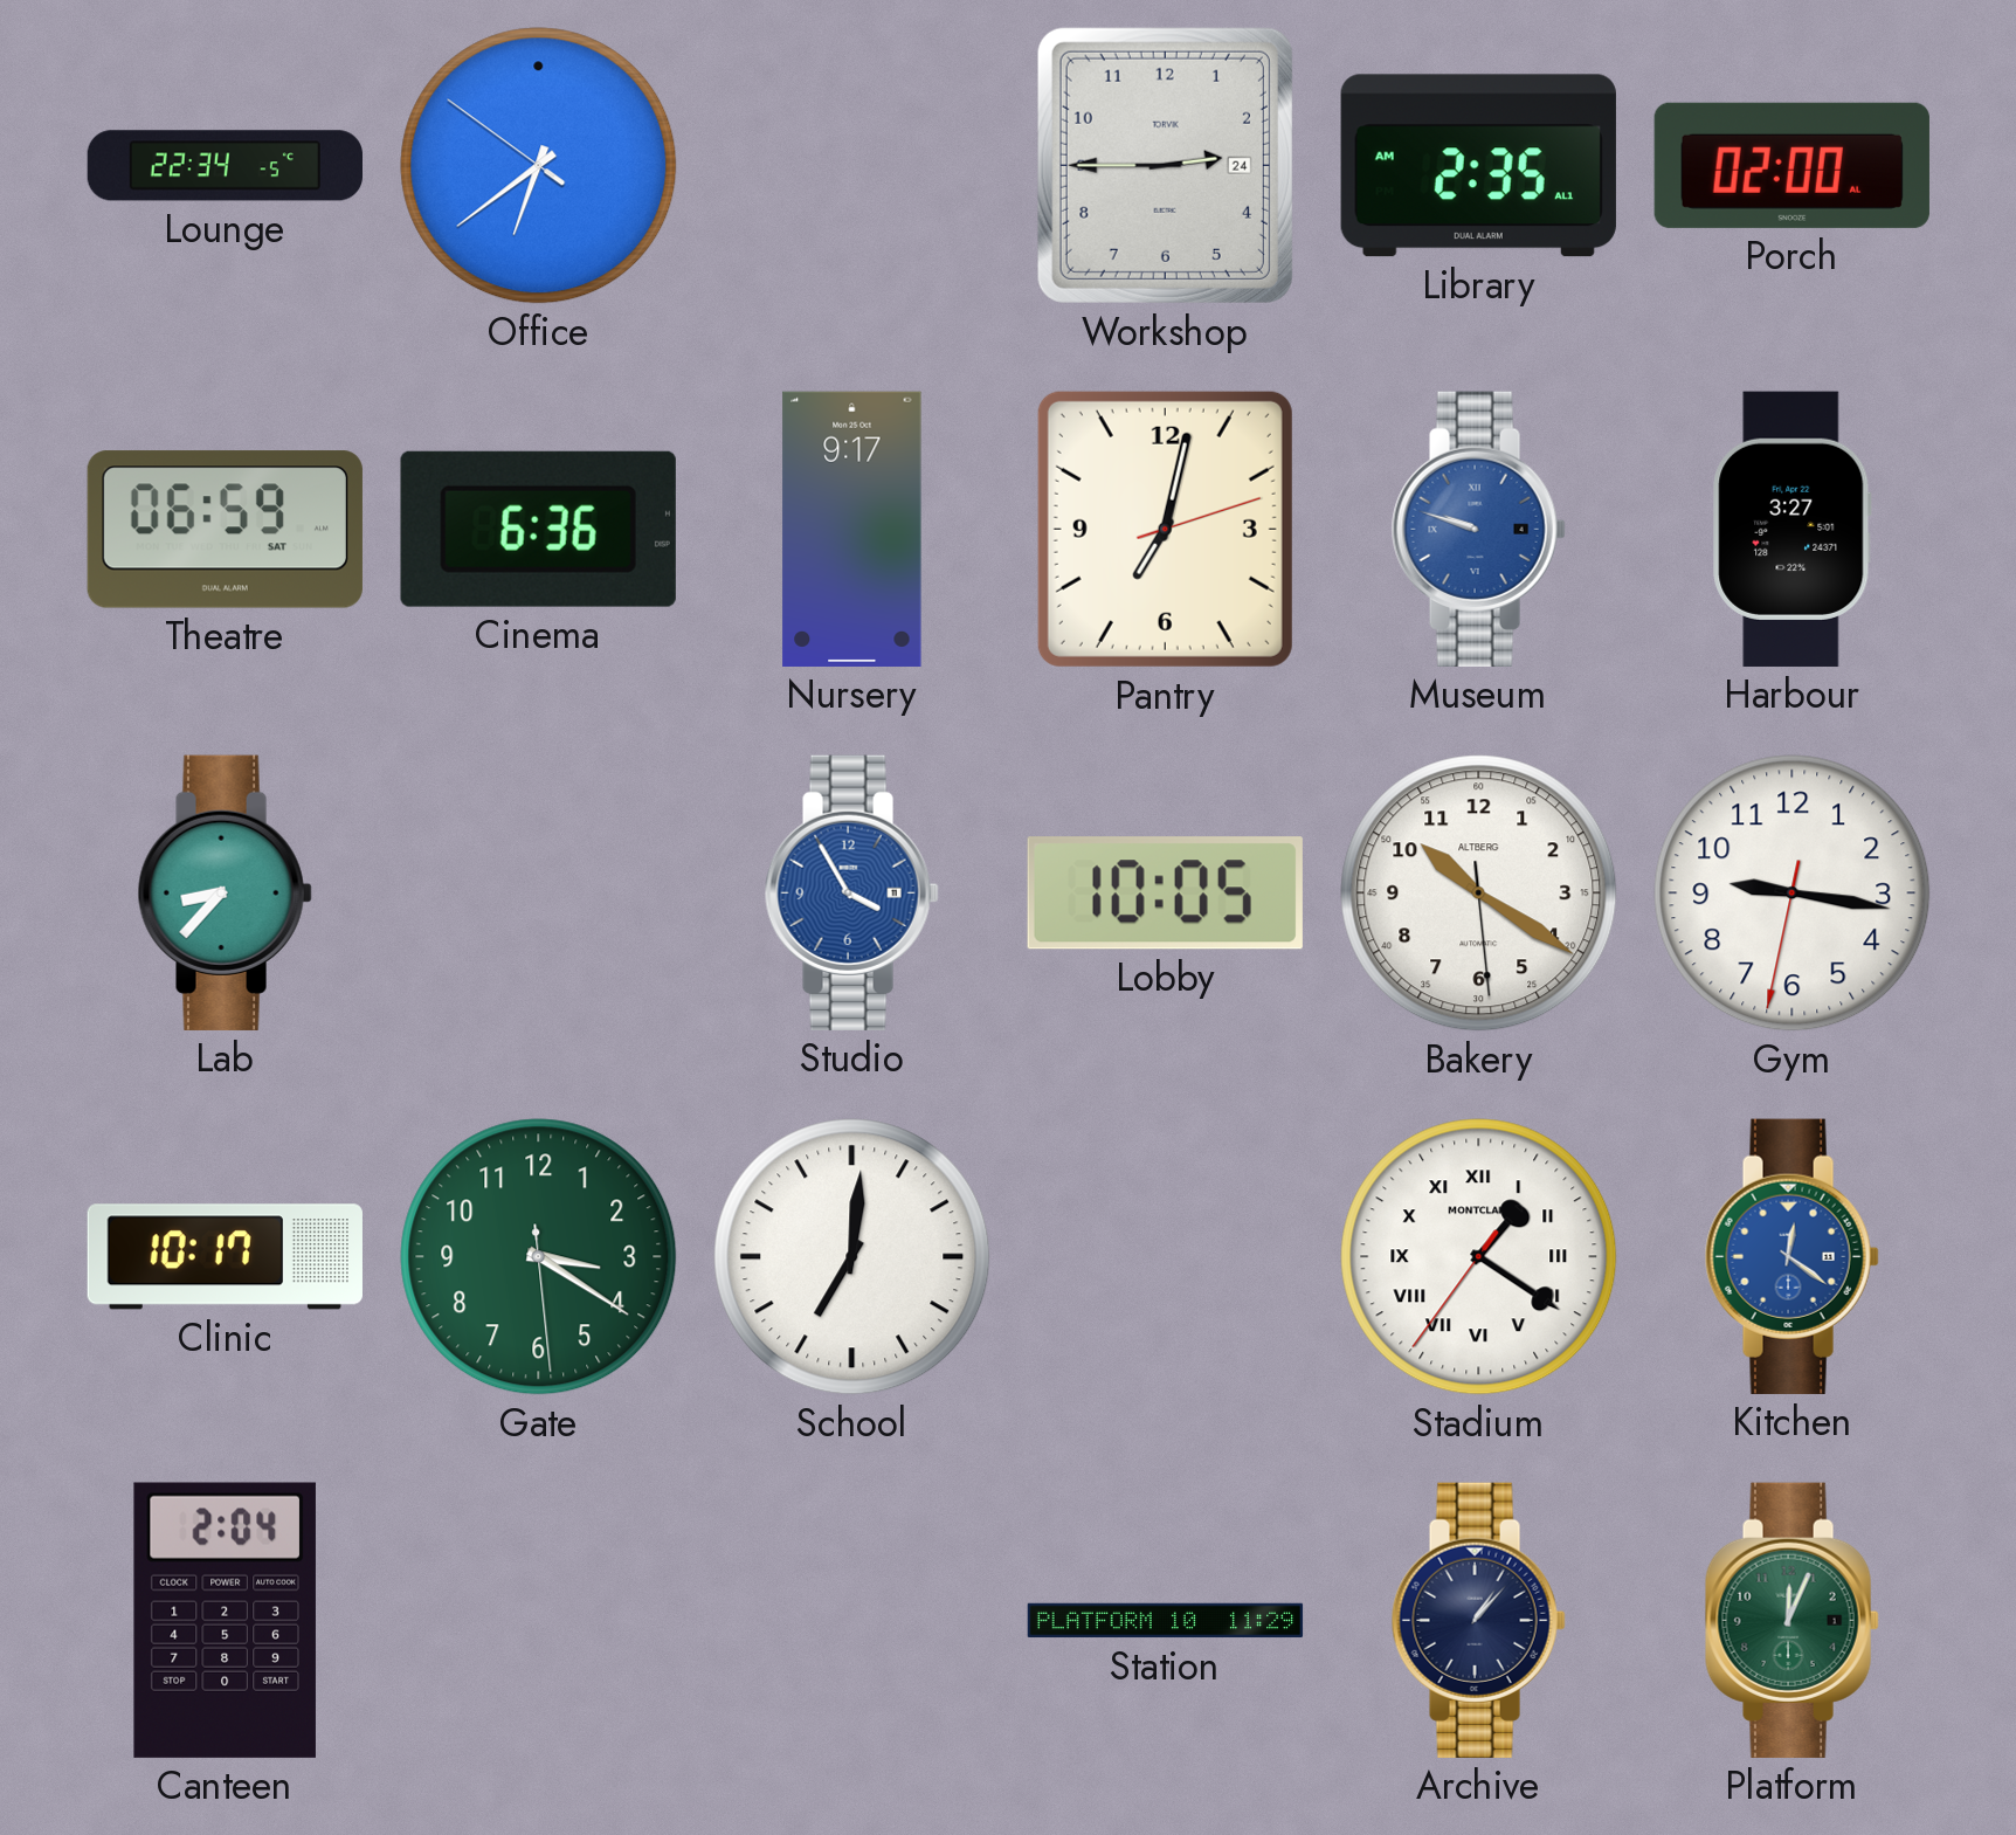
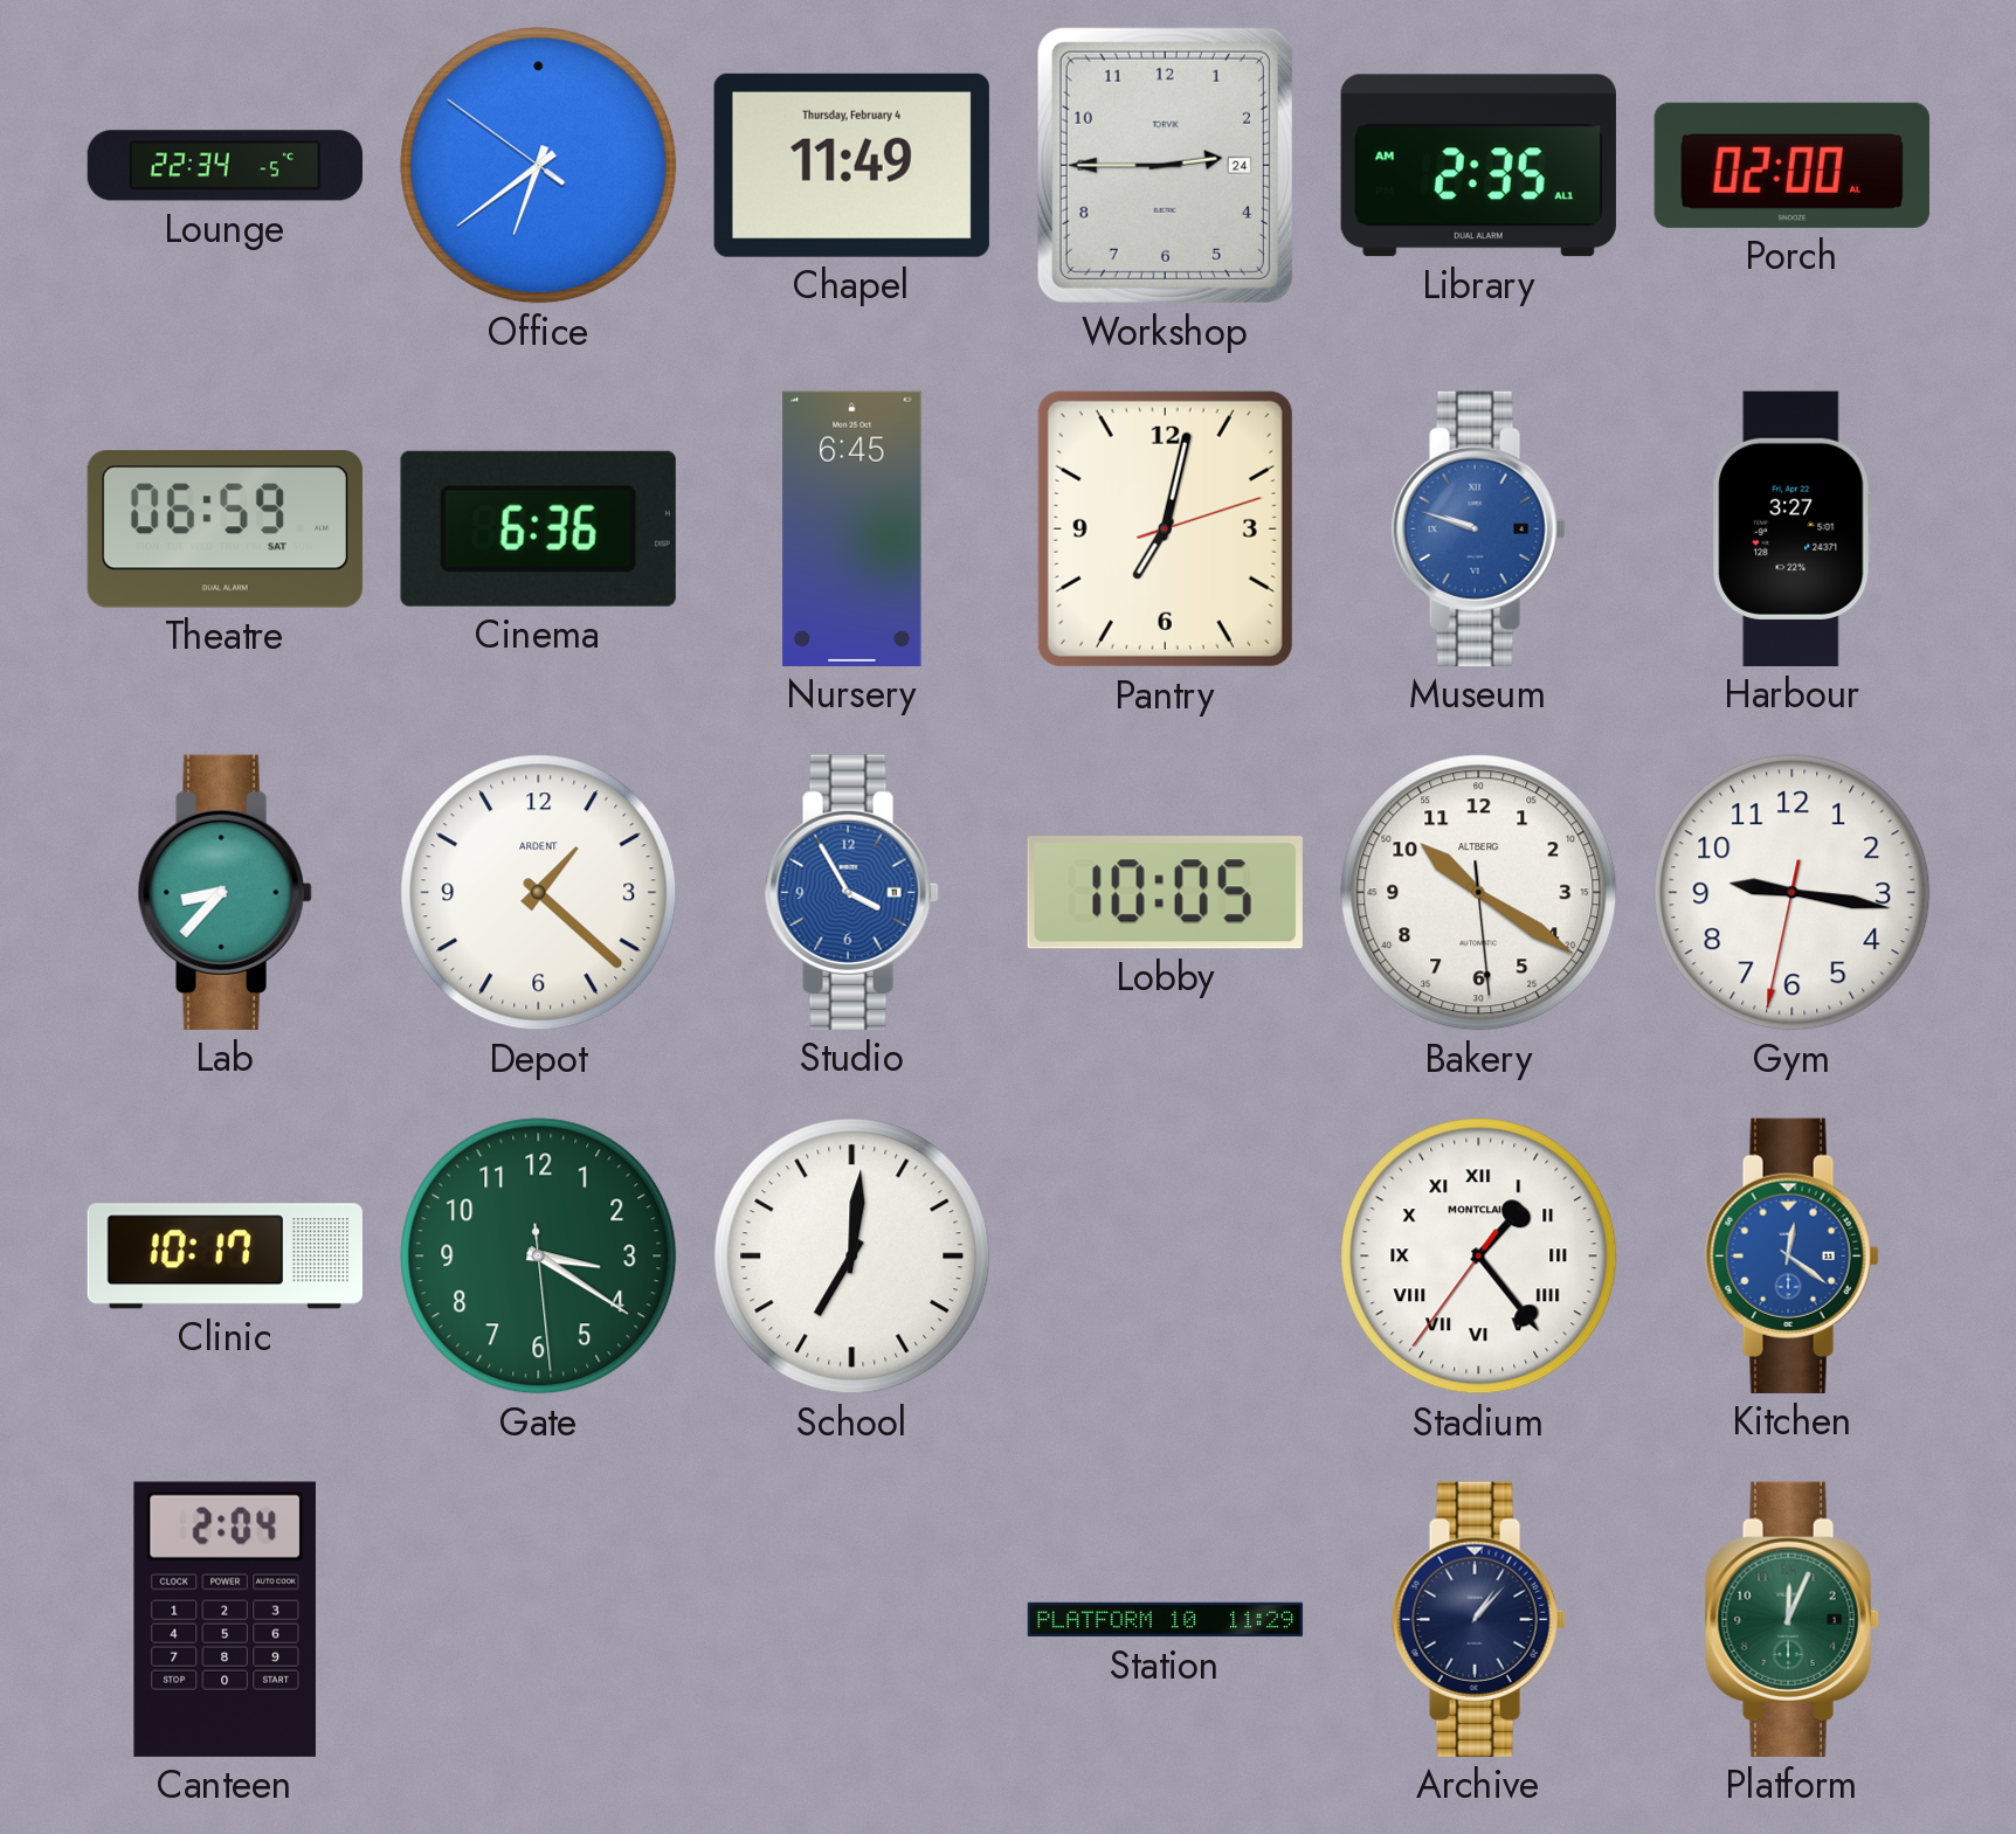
Chapel: none -> 11:49
Nursery: 9:17 -> 6:45
Depot: none -> 1:22
Stadium: 1:20 -> 1:23
